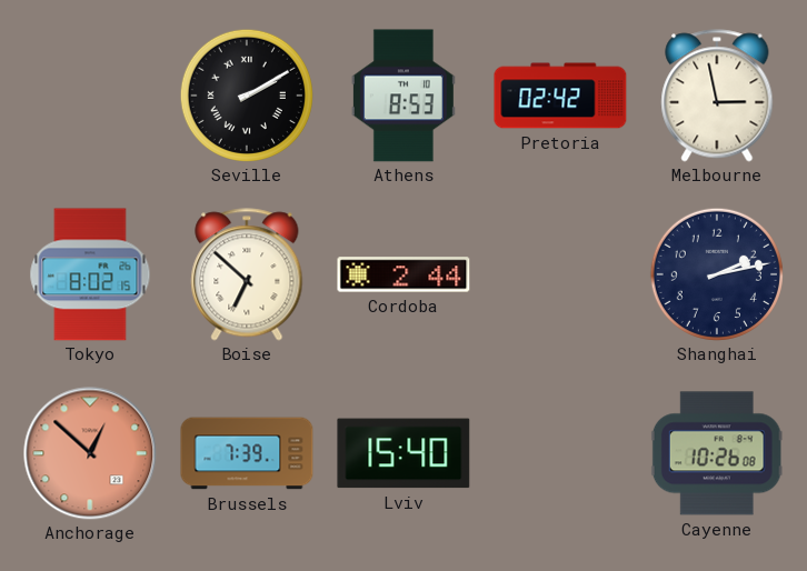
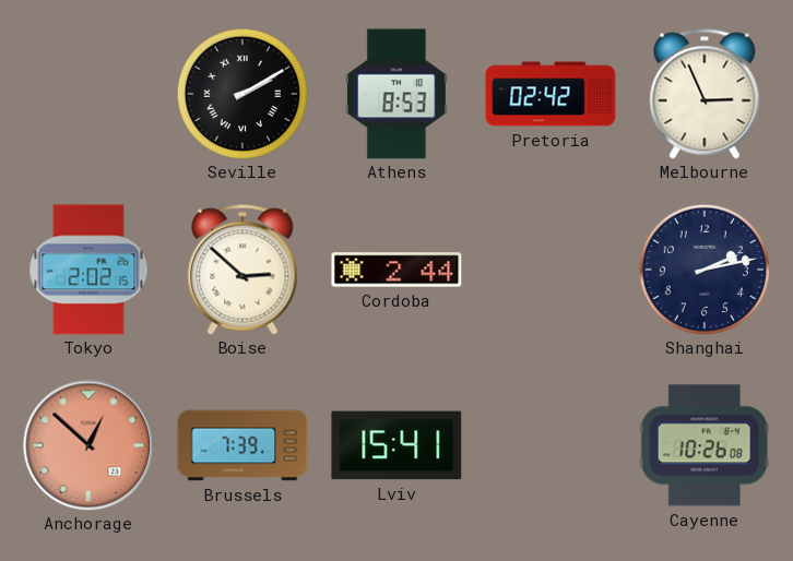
Melbourne: 2:58 -> 2:56
Tokyo: 8:02 -> 2:02
Boise: 6:52 -> 2:52
Lviv: 15:40 -> 15:41
